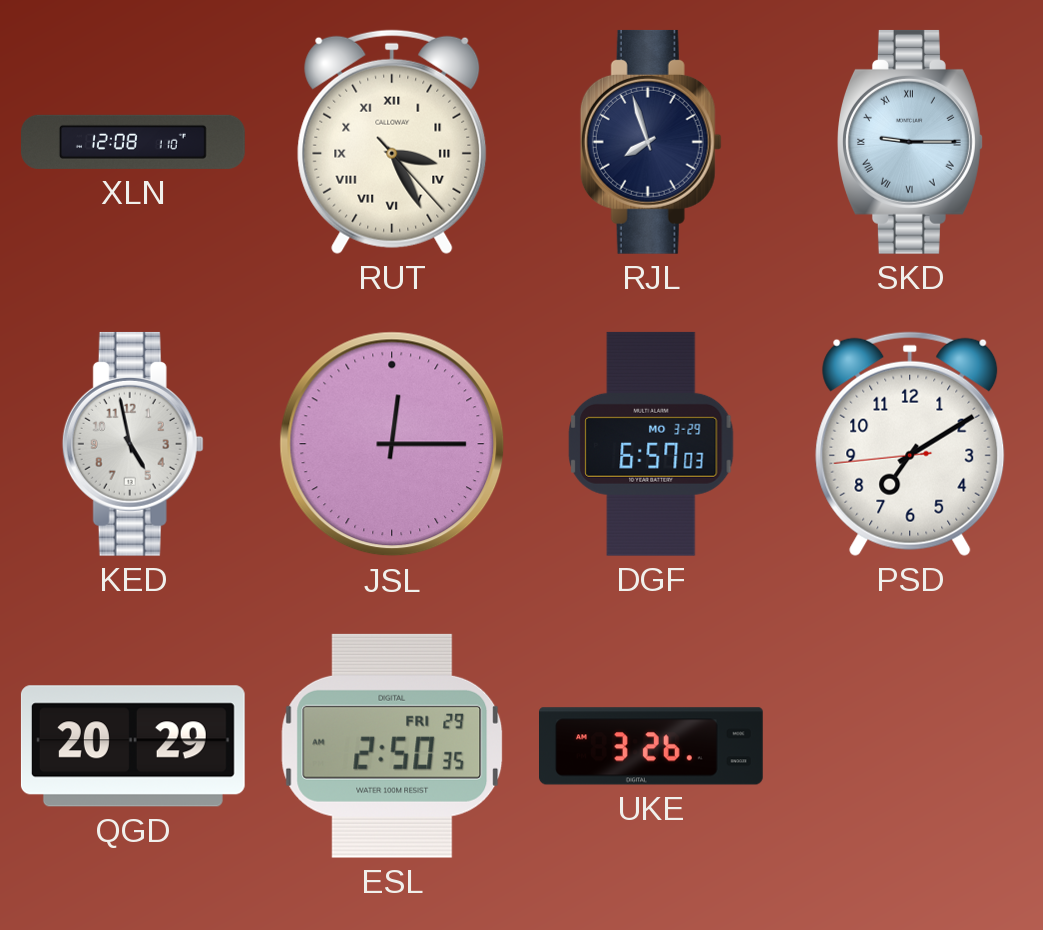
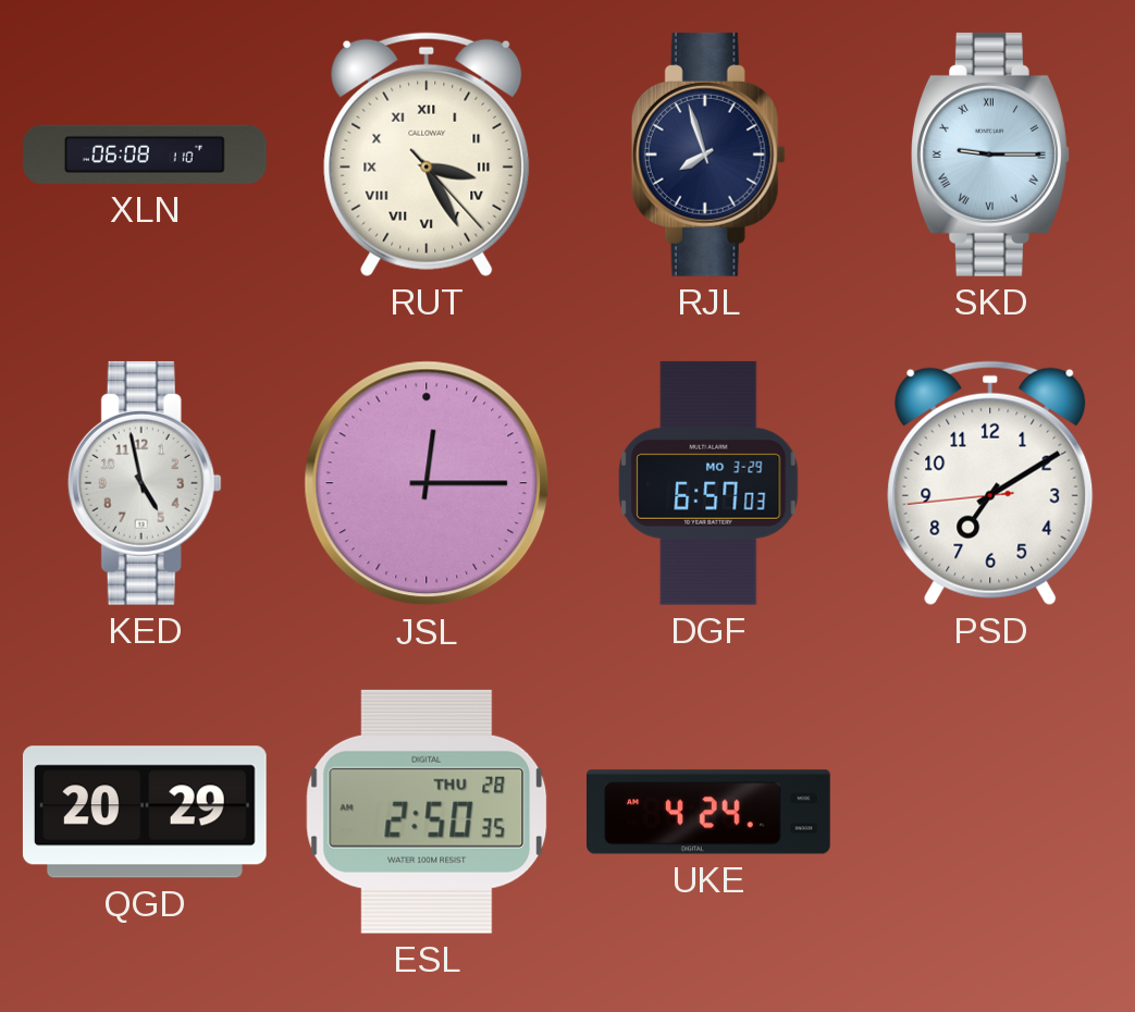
XLN: 12:08 -> 06:08
ESL date: FRI 29 -> THU 28
UKE: 3:26 -> 4:24
